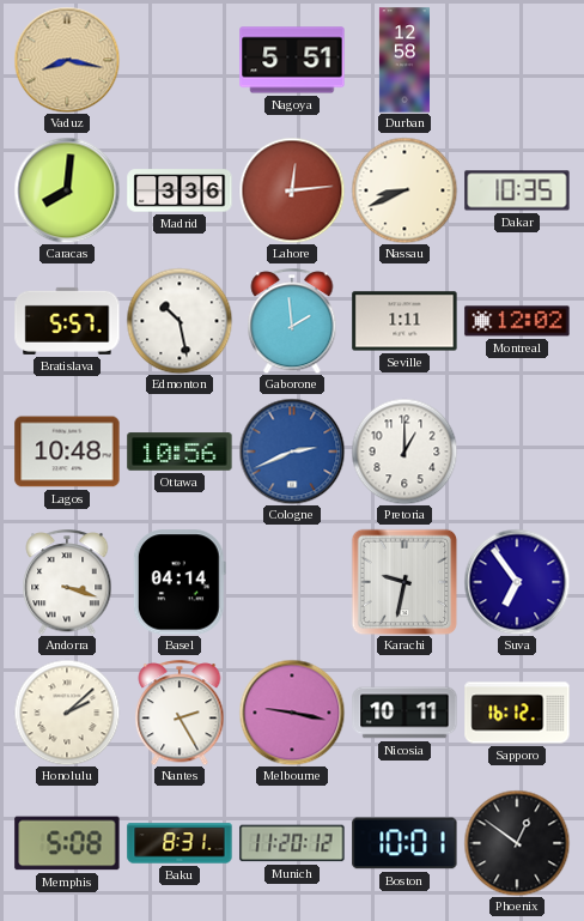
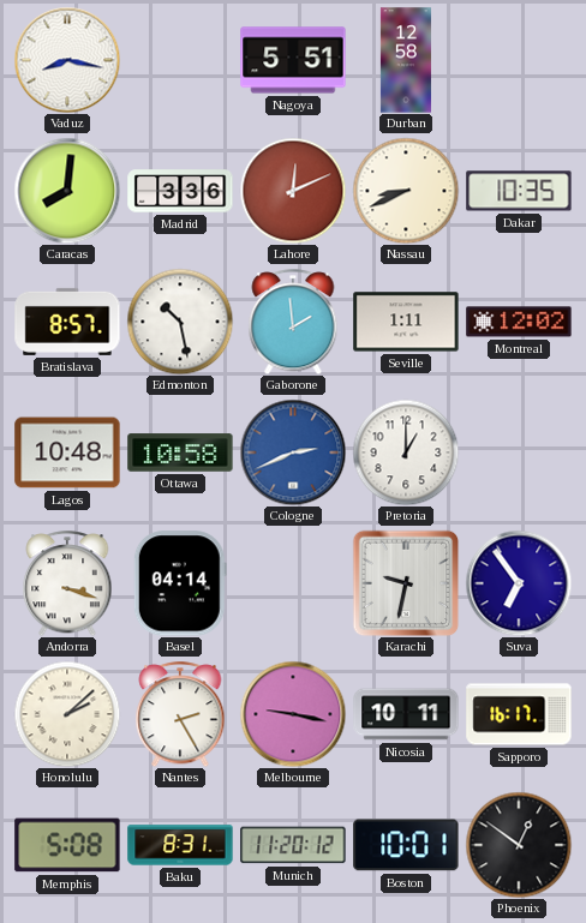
Vaduz dial: champagne -> white
Lahore: 12:14 -> 12:11
Bratislava: 5:57 -> 8:57
Ottawa: 10:56 -> 10:58
Sapporo: 16:12 -> 16:17
